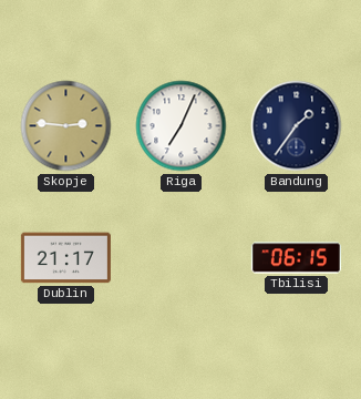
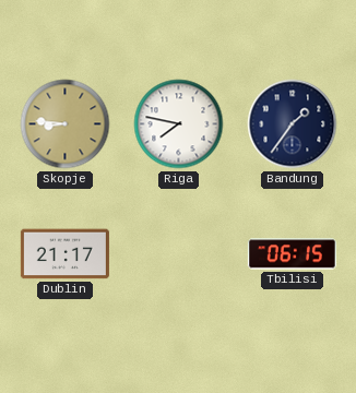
Skopje: 2:46 -> 8:46
Riga: 7:04 -> 7:47
